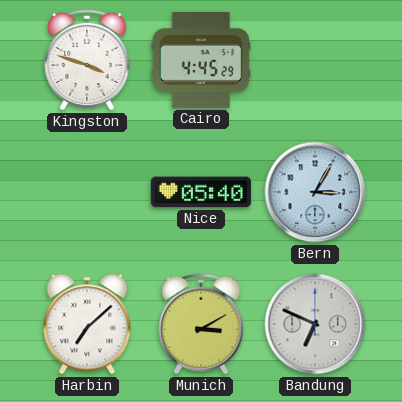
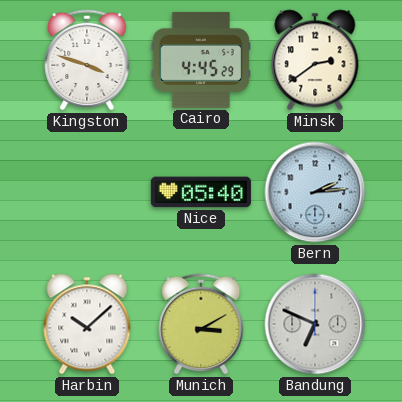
Minsk: none -> 2:39
Bern: 3:05 -> 2:14
Harbin: 7:08 -> 10:08
